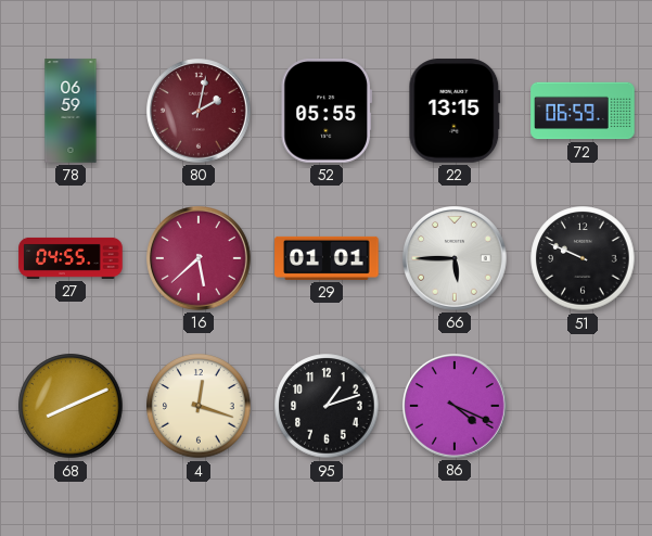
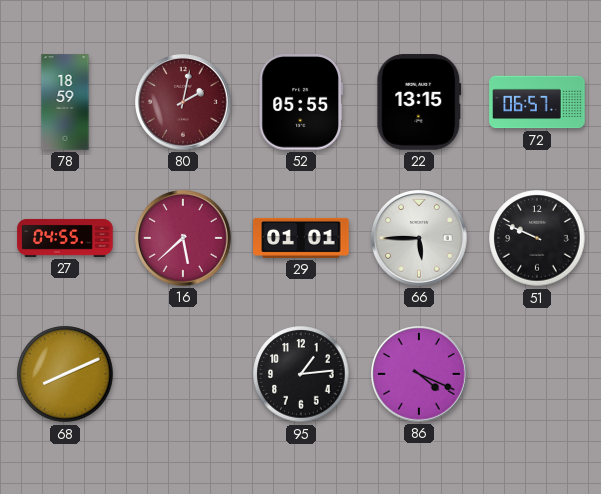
78: 06:59 -> 18:59
72: 06:59 -> 06:57
4: 12:18 -> none
95: 1:12 -> 1:14
